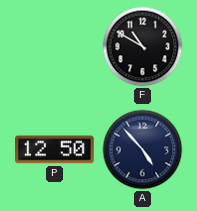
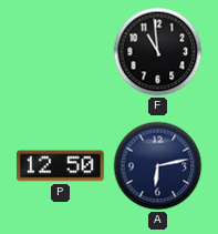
F: 10:50 -> 10:59
A: 4:53 -> 6:13
